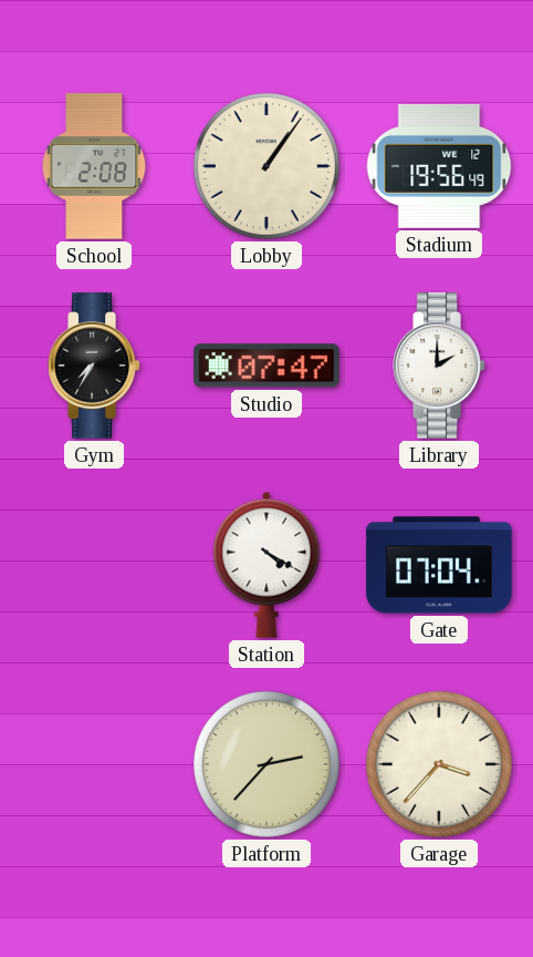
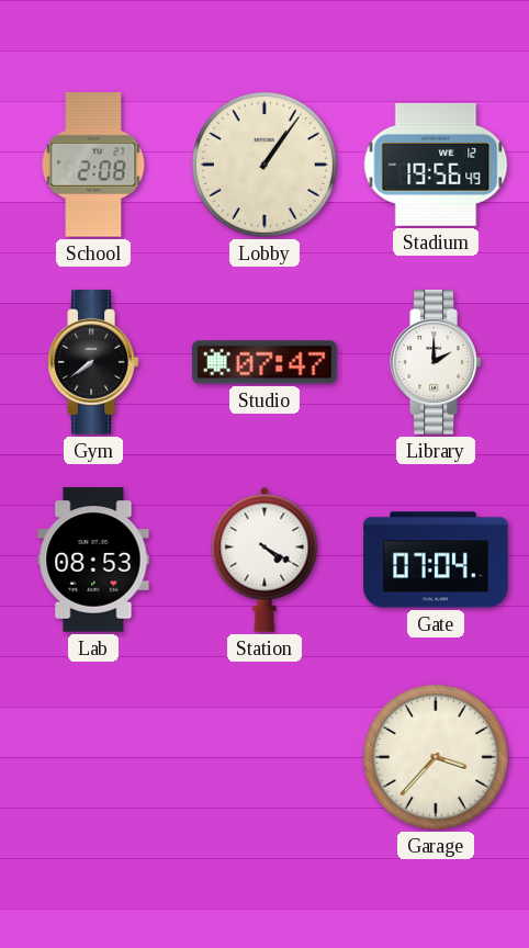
Gym: 7:35 -> 7:39
Lab: none -> 08:53
Platform: 2:37 -> none
